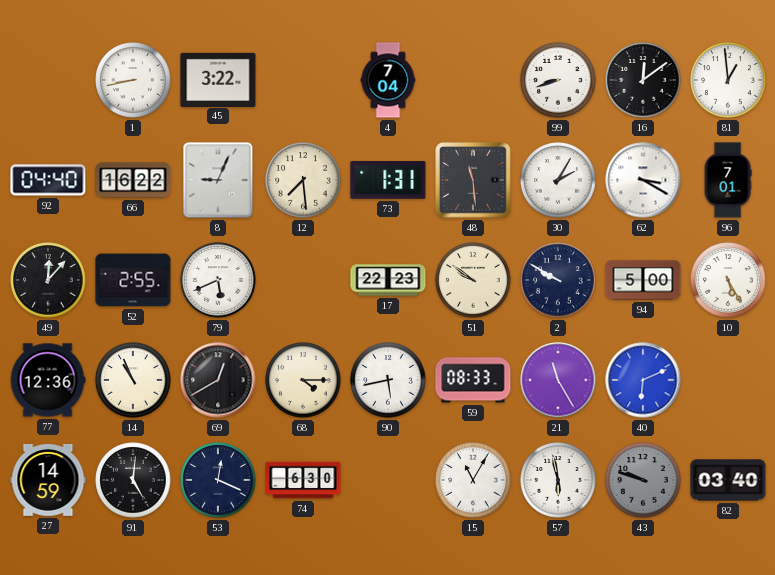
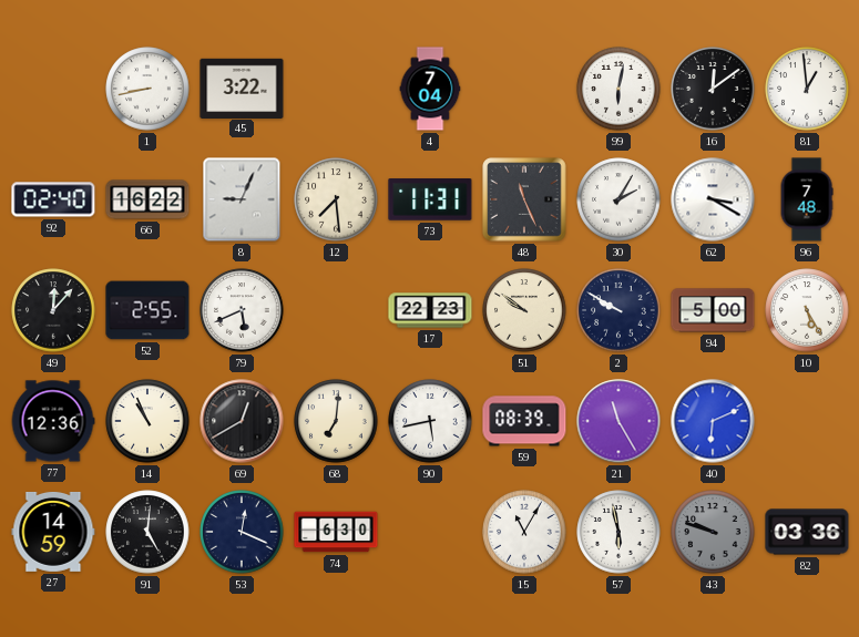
99: 8:42 -> 6:02
92: 04:40 -> 02:40
73: 1:31 -> 11:31
48: 11:29 -> 11:26
96: 7:01 -> 7:48
68: 4:15 -> 7:01
59: 08:33 -> 08:39
82: 03:40 -> 03:36
